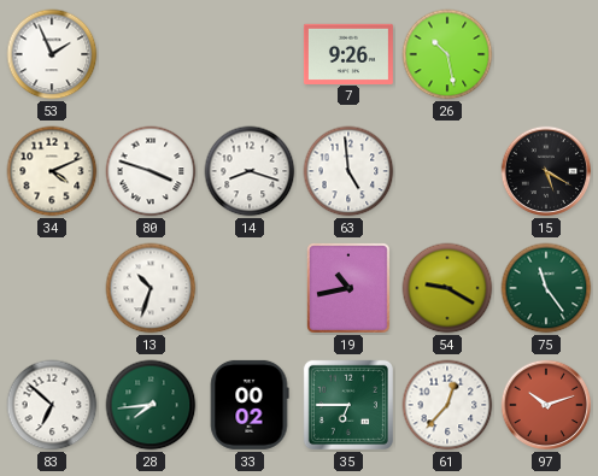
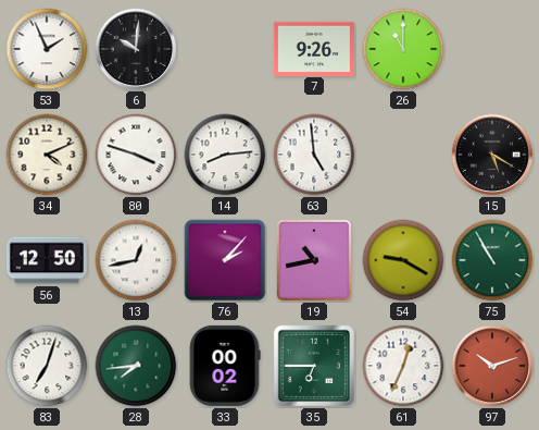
6: none -> 10:01
26: 10:28 -> 11:00
14: 8:18 -> 8:14
56: none -> 12:50
13: 10:33 -> 12:43
76: none -> 2:07
75: 11:24 -> 10:55
83: 6:52 -> 7:03
61: 12:37 -> 12:34
